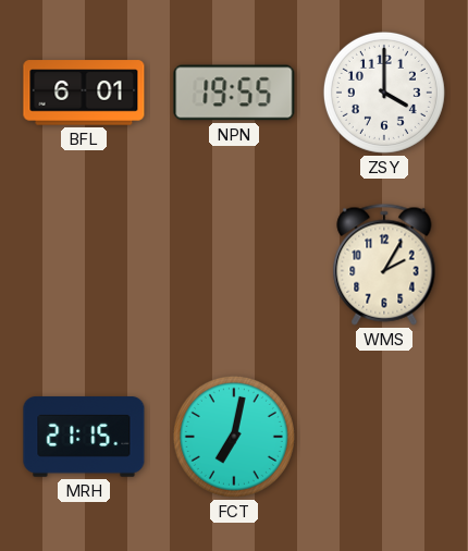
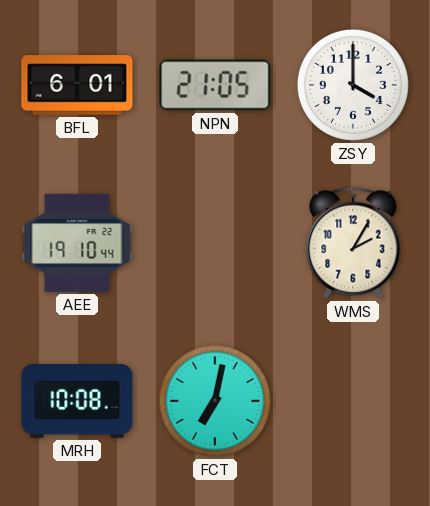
NPN: 19:55 -> 21:05
AEE: none -> 19:10
MRH: 21:15 -> 10:08
